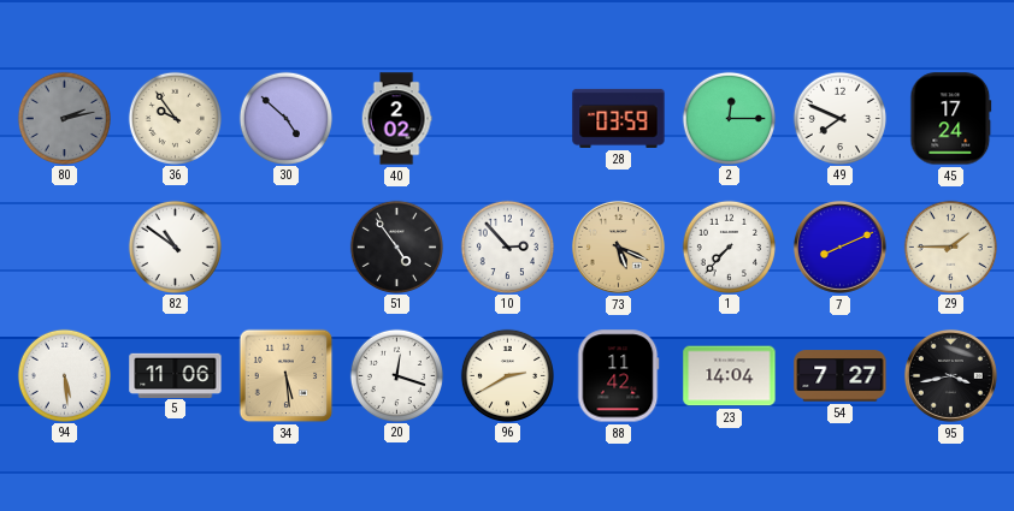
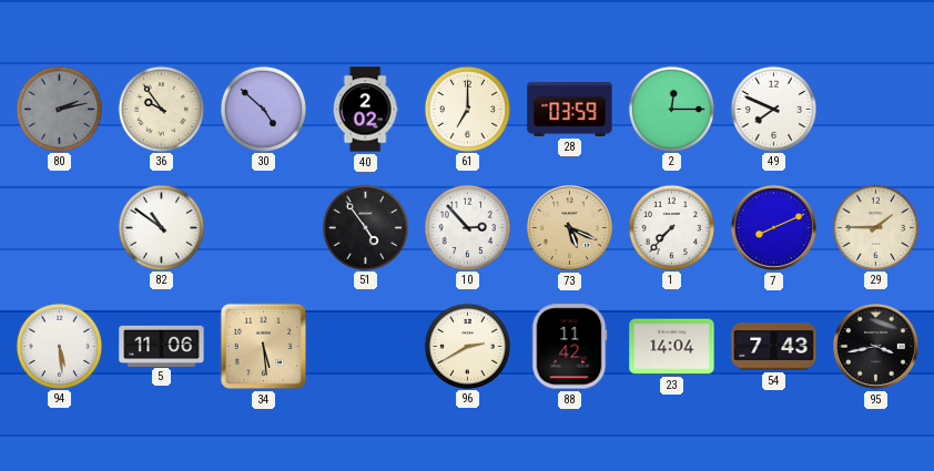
61: none -> 7:00
45: 17:24 -> none
20: 12:18 -> none
54: 7:27 -> 7:43
